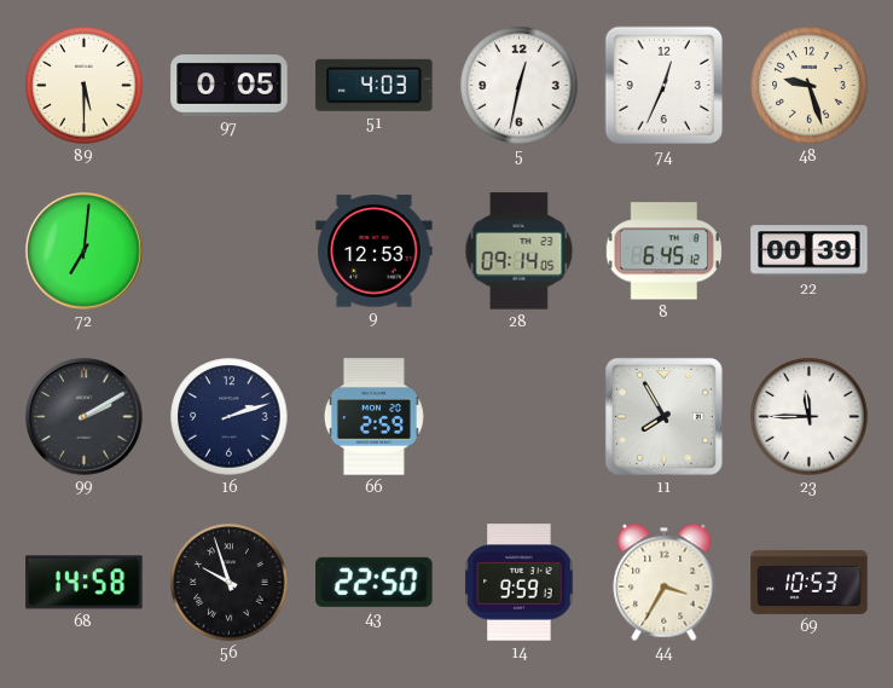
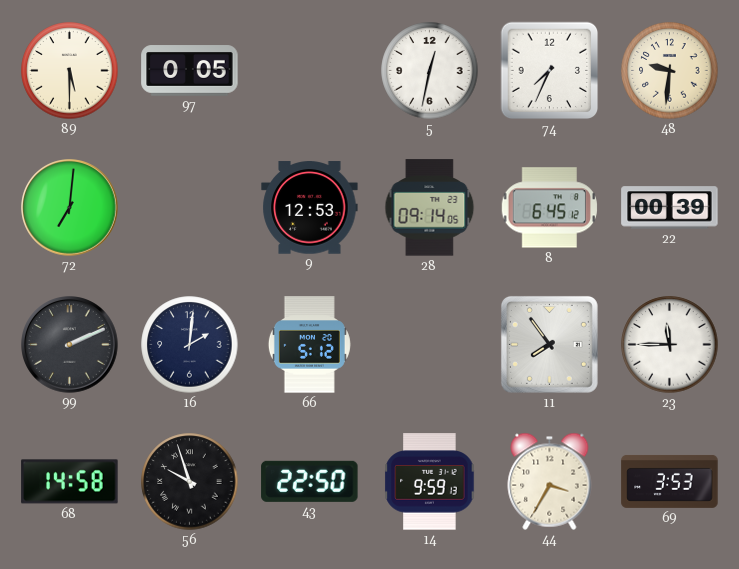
51: 4:03 -> none
74: 12:34 -> 7:34
48: 9:27 -> 9:31
99: 2:10 -> 2:11
16: 2:12 -> 2:01
66: 2:59 -> 5:12
11: 7:55 -> 7:54
69: 10:53 -> 3:53
